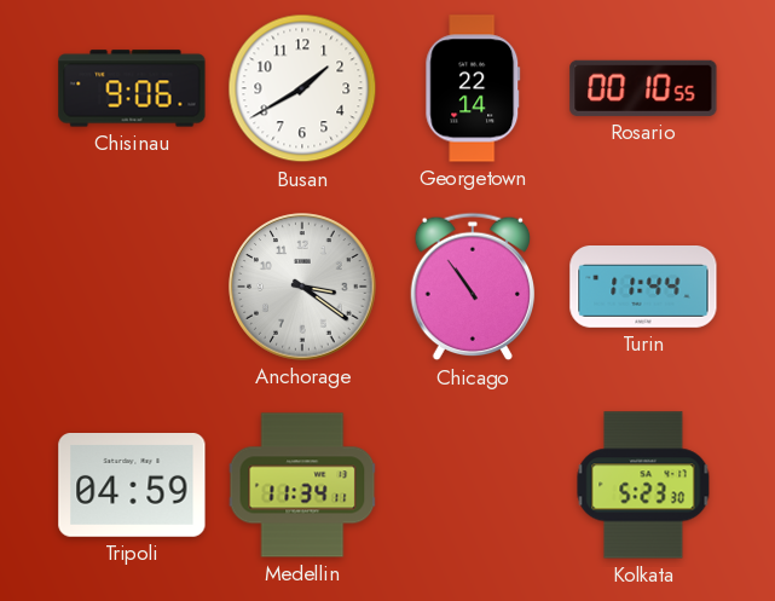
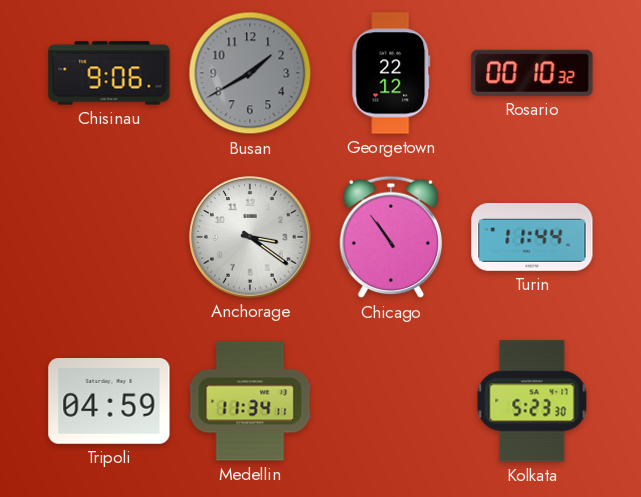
Busan dial: white -> grey
Georgetown: 22:14 -> 22:12
Rosario: 00:10:55 -> 00:10:32
